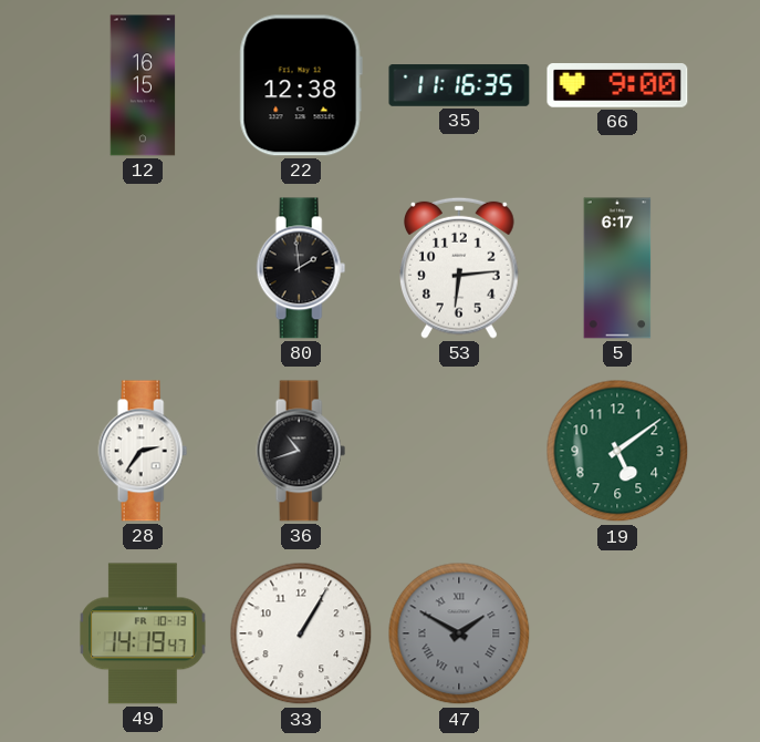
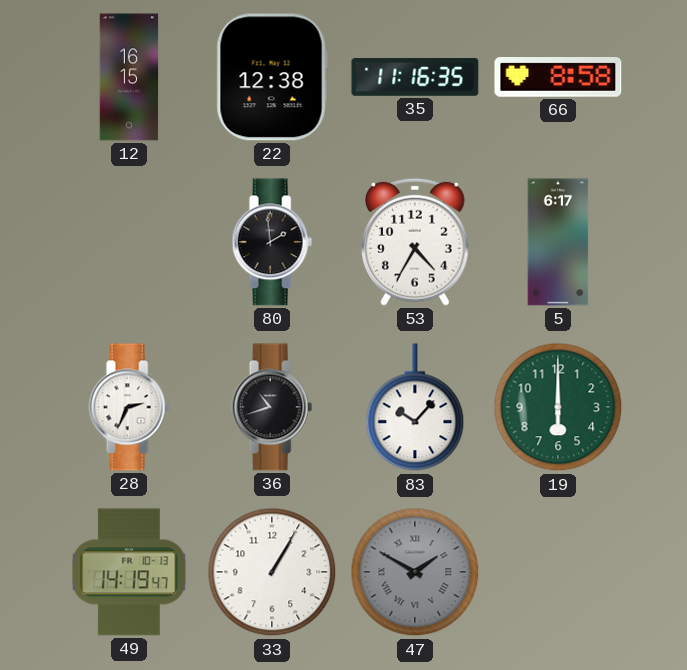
66: 9:00 -> 8:58
53: 6:14 -> 4:35
28: 2:36 -> 2:34
83: none -> 10:07
19: 5:09 -> 6:00
